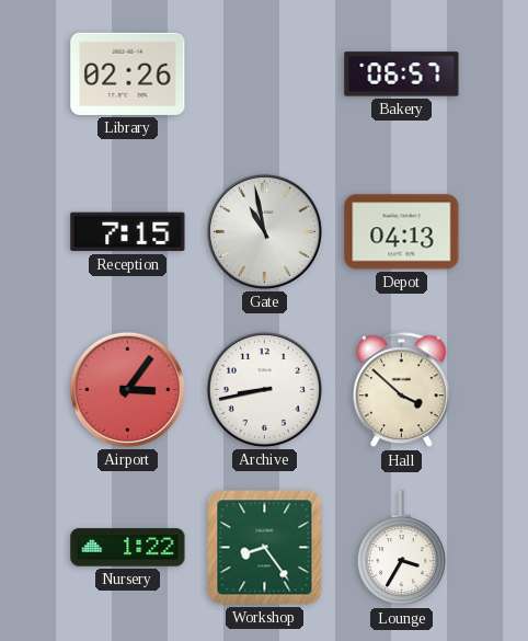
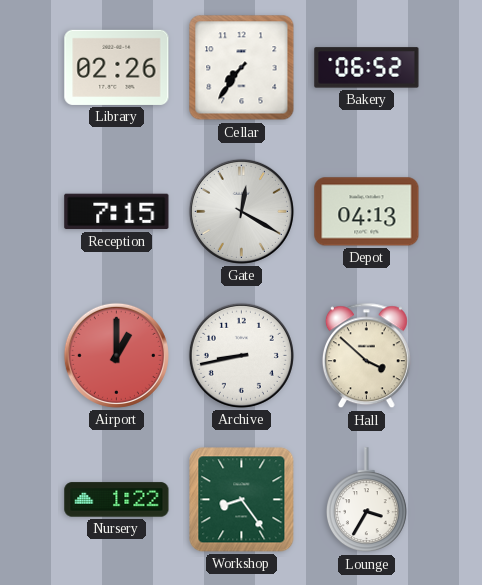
Cellar: none -> 7:36
Bakery: 06:57 -> 06:52
Gate: 10:58 -> 12:20
Airport: 3:06 -> 1:00
